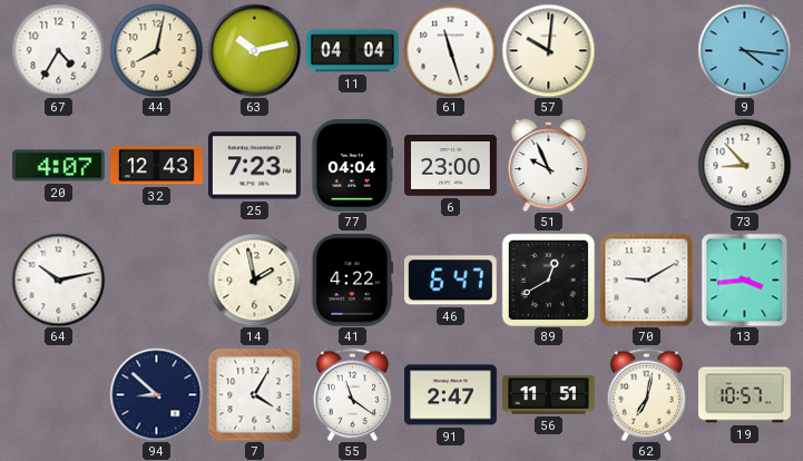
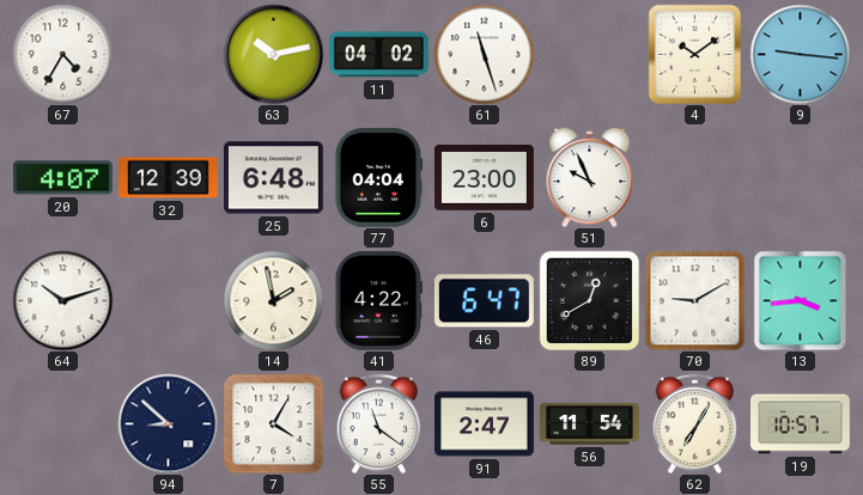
44: 8:02 -> none
11: 04:04 -> 04:02
57: 10:01 -> none
4: none -> 10:09
9: 4:16 -> 9:16
32: 12:43 -> 12:39
25: 7:23 -> 6:48
73: 8:53 -> none
64: 10:13 -> 10:12
56: 11:51 -> 11:54
62: 7:02 -> 7:05
